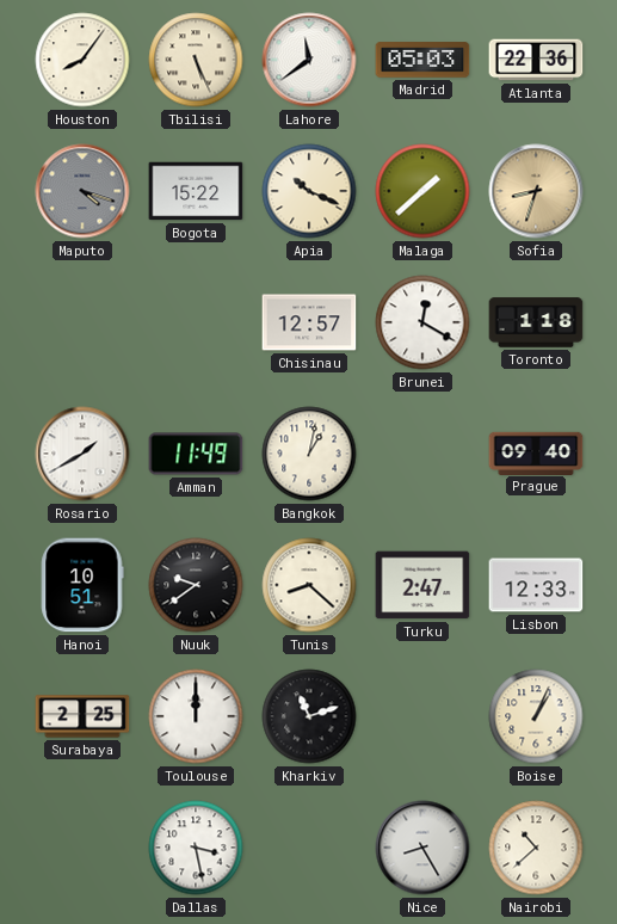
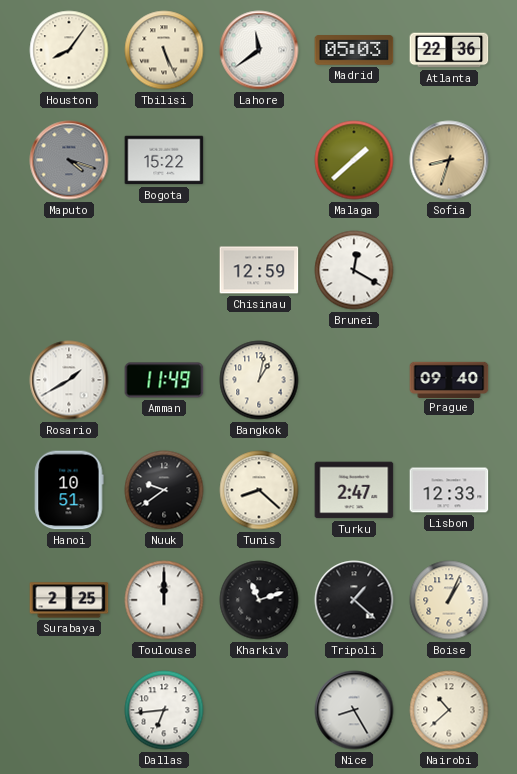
Apia: 10:19 -> none
Chisinau: 12:57 -> 12:59
Toronto: 1:18 -> none
Tripoli: none -> 1:22
Dallas: 3:28 -> 6:44
